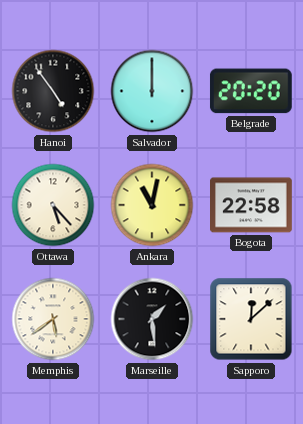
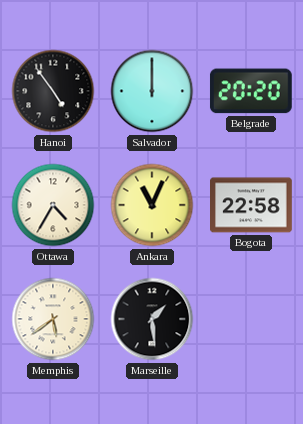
Ottawa: 5:23 -> 4:35
Ankara: 11:02 -> 11:04
Sapporo: 12:08 -> none
